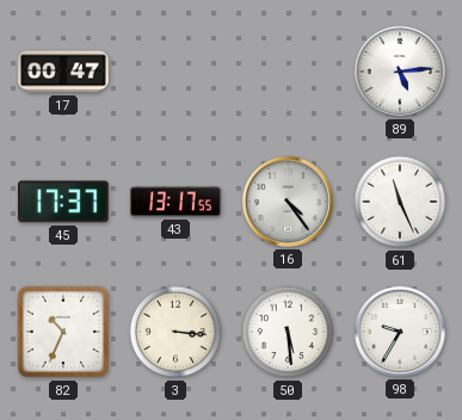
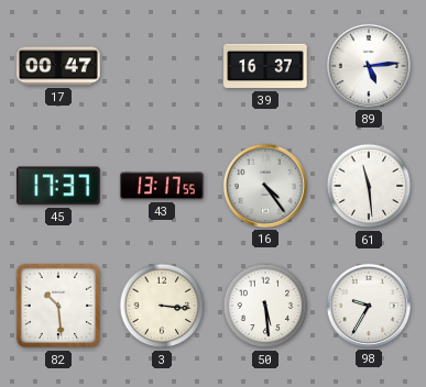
39: none -> 16:37
61: 11:26 -> 11:29
82: 10:34 -> 10:29
